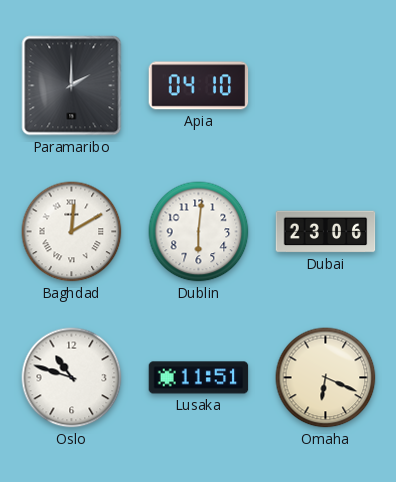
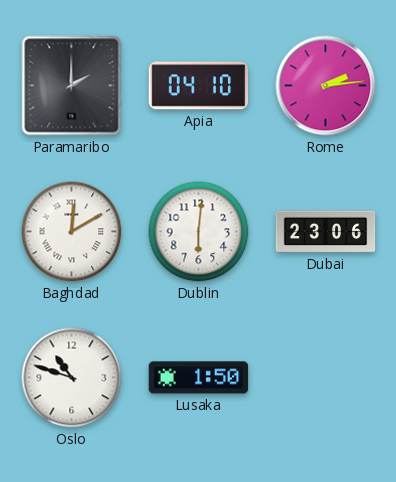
Rome: none -> 2:14
Lusaka: 11:51 -> 1:50
Omaha: 6:19 -> none
